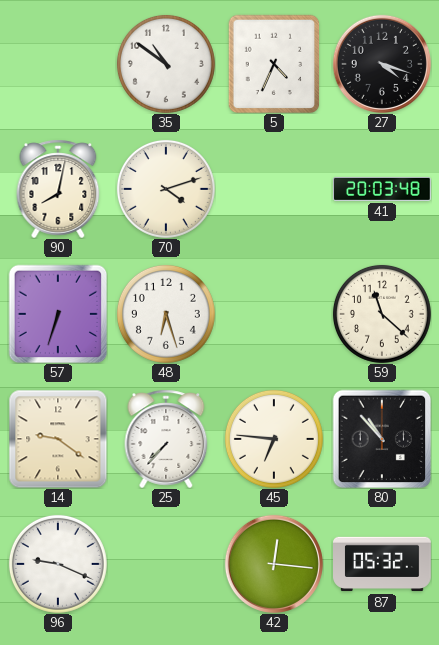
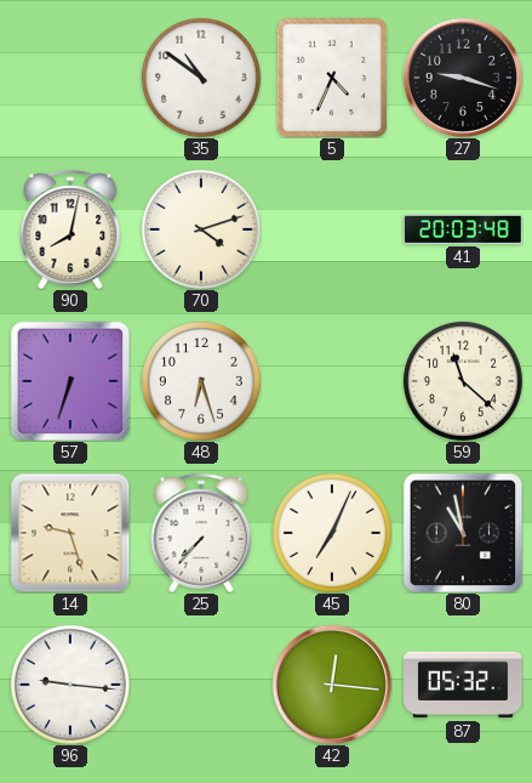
27: 4:18 -> 9:18
14: 9:21 -> 9:27
45: 6:46 -> 7:04
80: 10:53 -> 10:58
96: 9:19 -> 9:16
